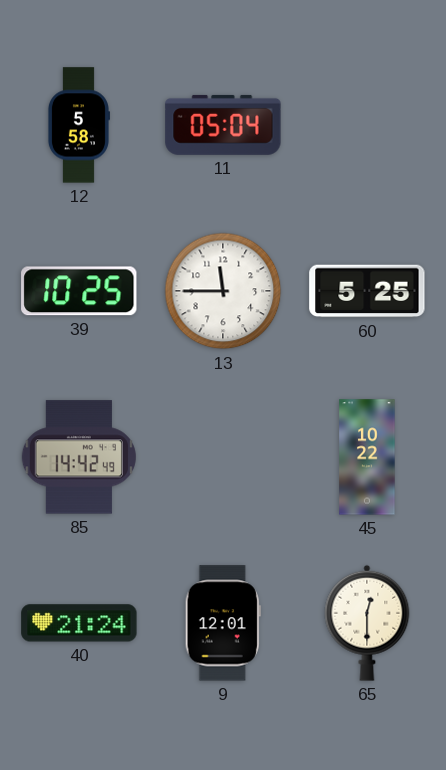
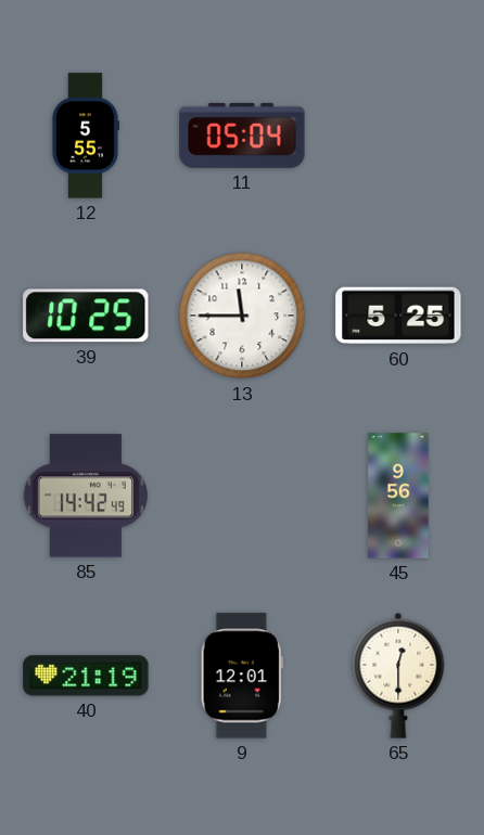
12: 5:58 -> 5:55
45: 10:22 -> 9:56
40: 21:24 -> 21:19
